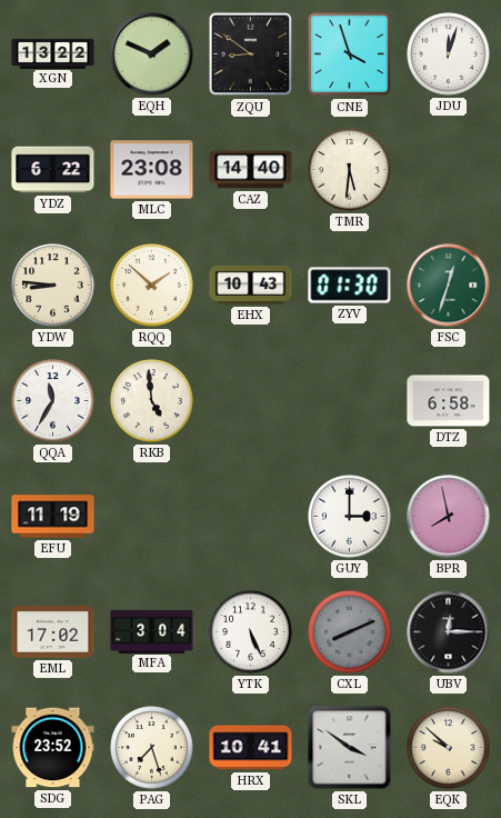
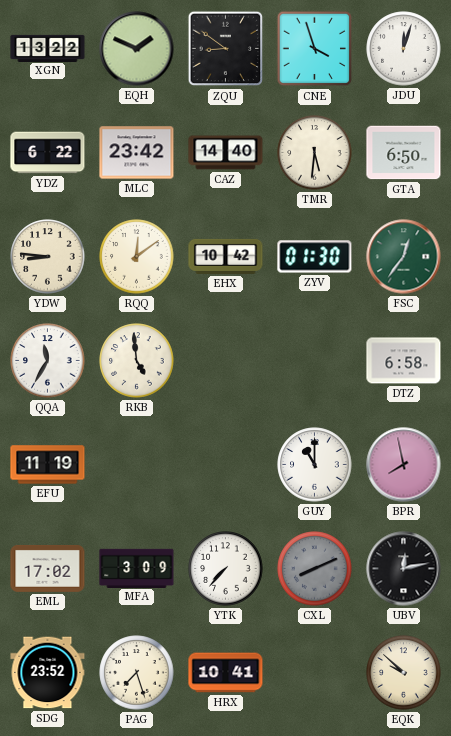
MLC: 23:08 -> 23:42
GTA: none -> 6:50
RQQ: 1:52 -> 12:09
EHX: 10:43 -> 10:42
FSC: 12:33 -> 12:36
GUY: 3:00 -> 11:00
MFA: 3:04 -> 3:09
YTK: 5:26 -> 7:37
UBV: 12:15 -> 12:13
SKL: 3:51 -> none
